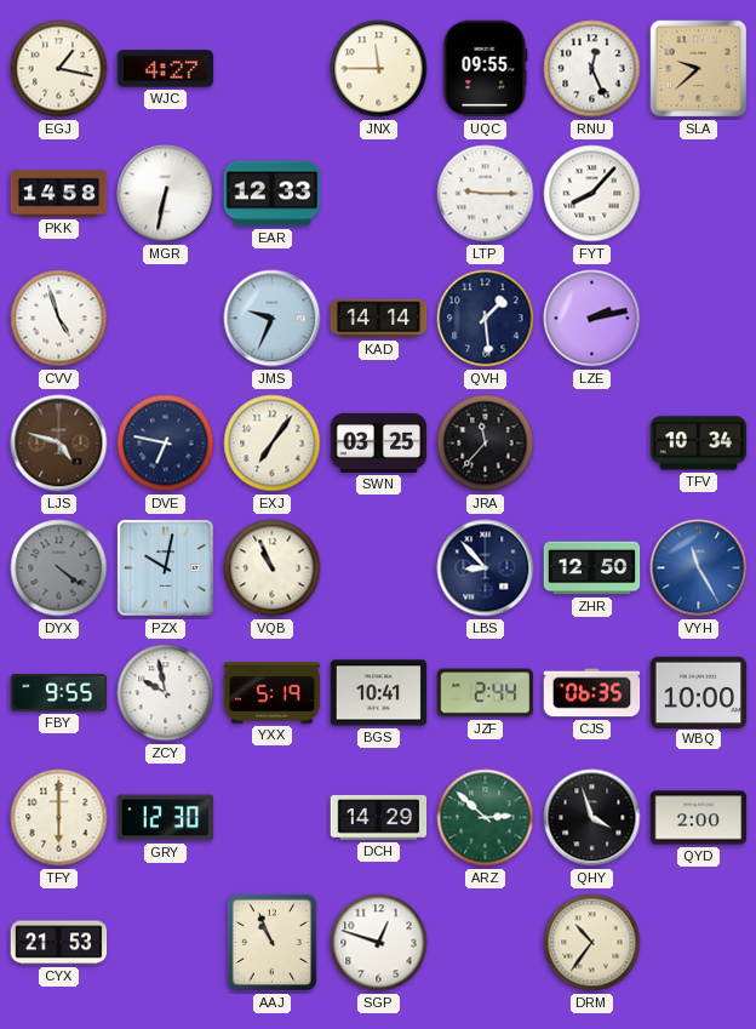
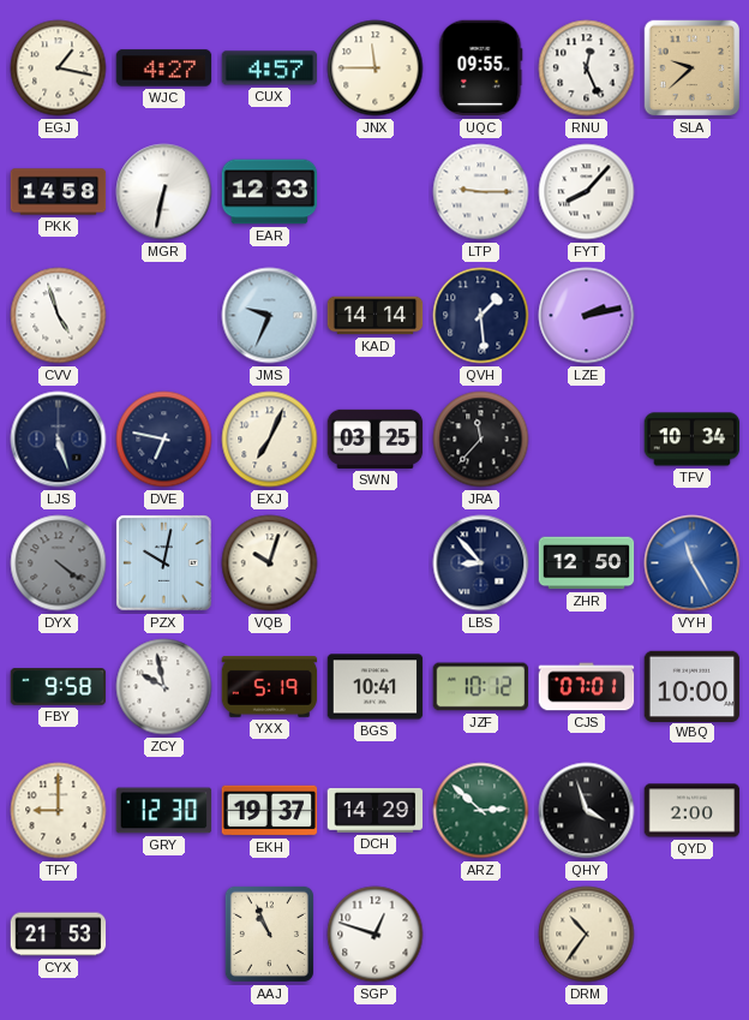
CUX: none -> 4:57
LJS: 4:48 -> 5:27
LJS dial: brown -> navy
EXJ: 7:06 -> 7:04
VQB: 10:56 -> 10:03
FBY: 9:55 -> 9:58
JZF: 2:44 -> 10:12
CJS: 06:35 -> 07:01
TFY: 6:00 -> 9:00
EKH: none -> 19:37
